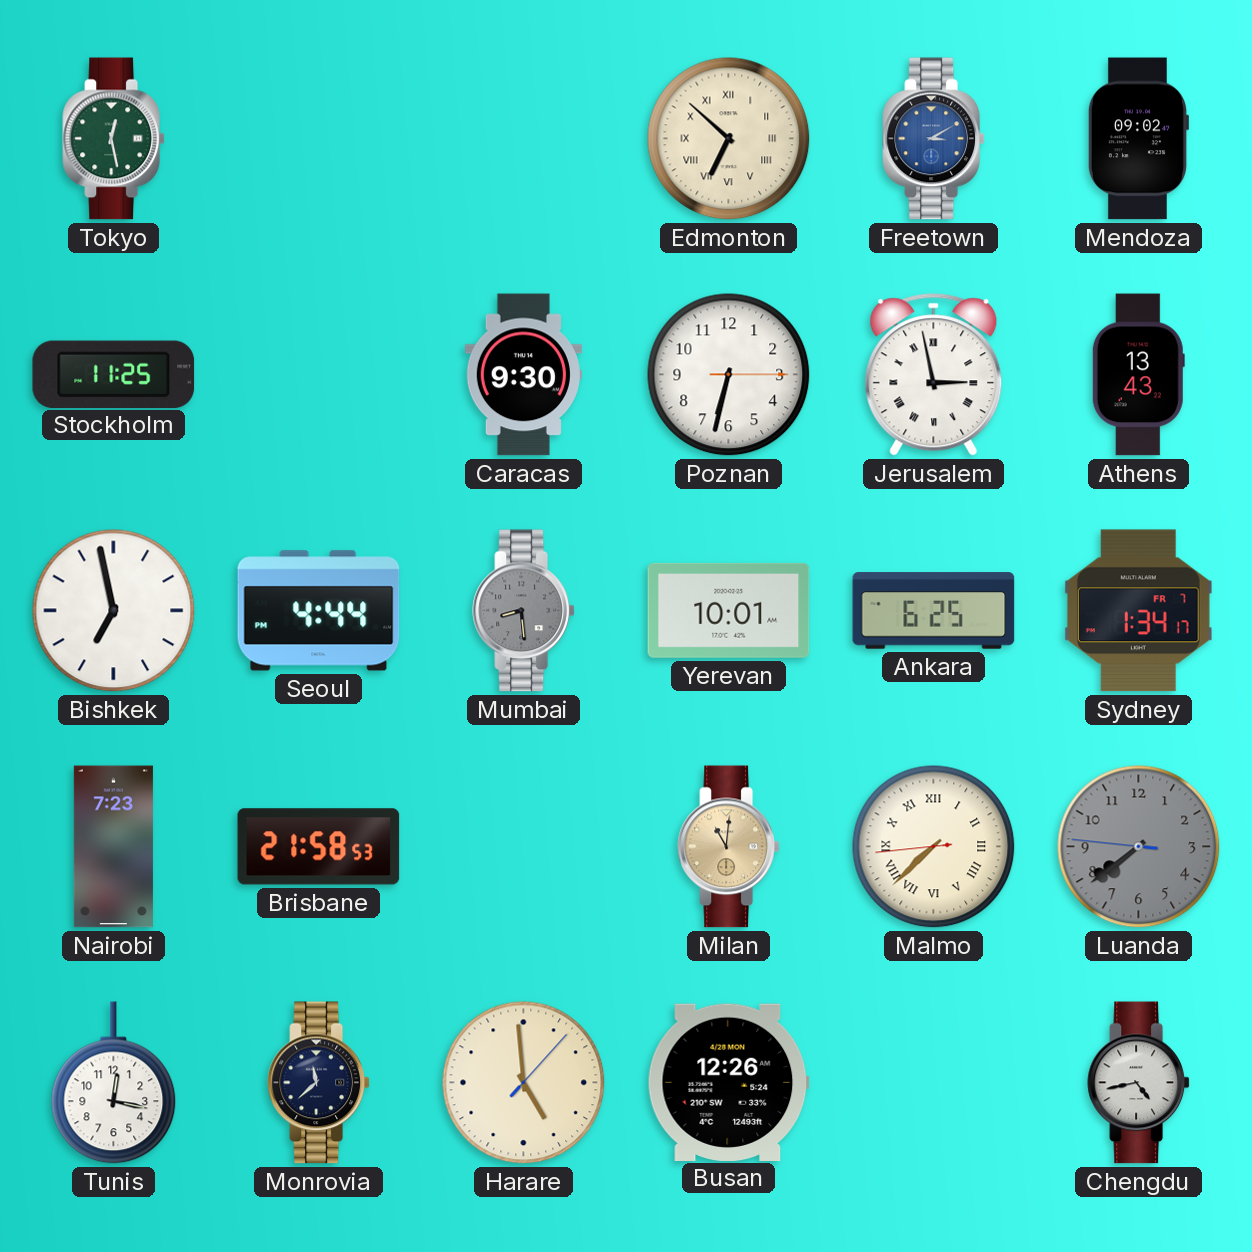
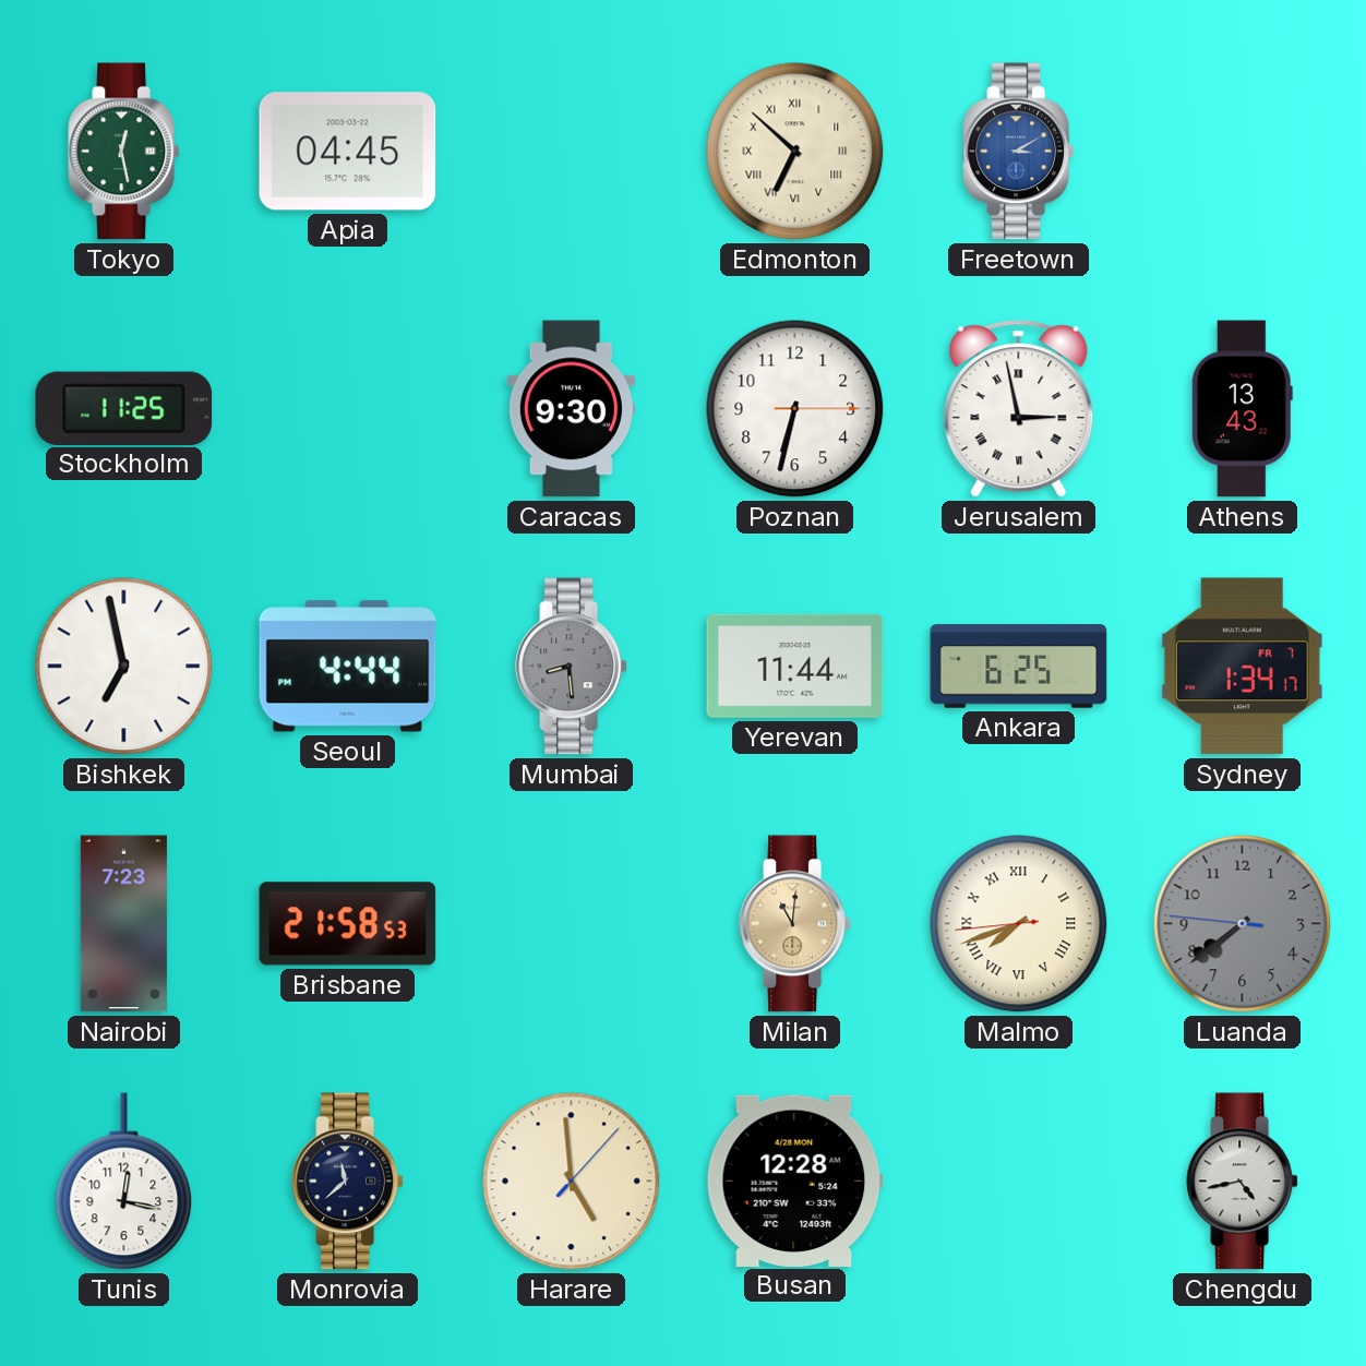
Apia: none -> 04:45
Mendoza: 09:02 -> none
Yerevan: 10:01 -> 11:44
Malmo: 7:37 -> 7:41
Busan: 12:26 -> 12:28
